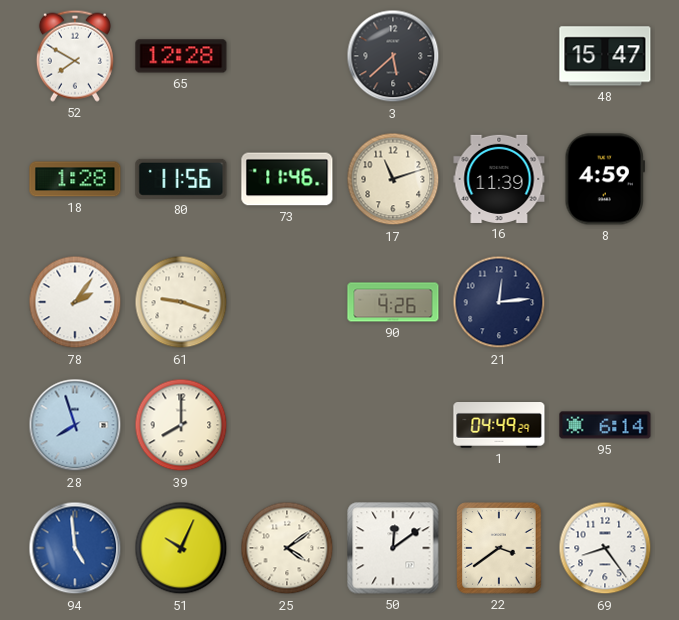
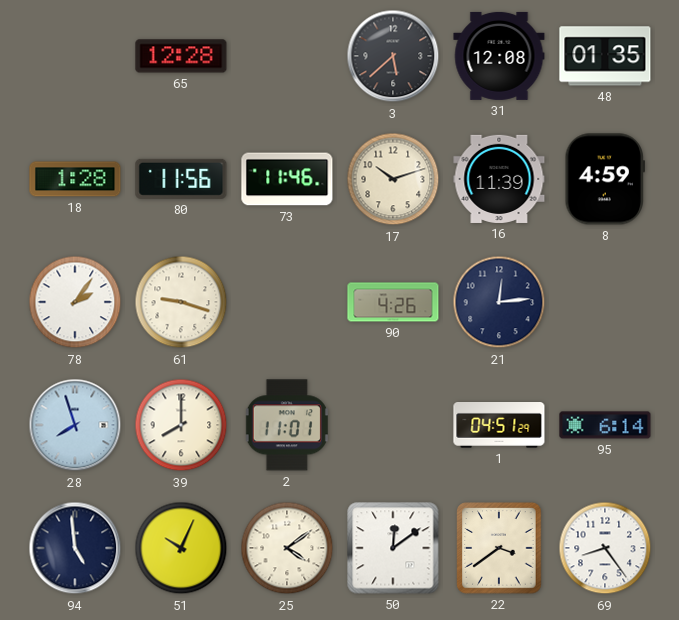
52: 7:50 -> none
31: none -> 12:08
48: 15:47 -> 01:35
17: 11:12 -> 10:12
2: none -> 11:01
1: 04:49 -> 04:51
94 dial: blue -> navy
